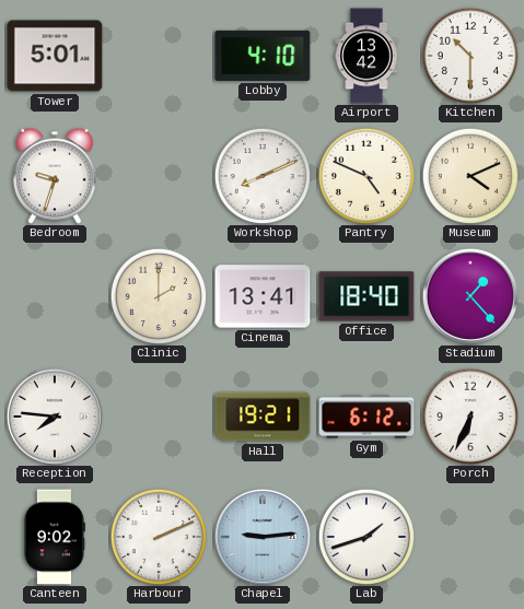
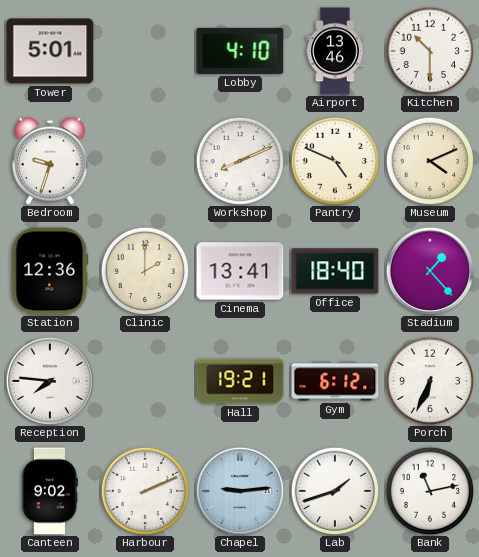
Airport: 13:42 -> 13:46
Station: none -> 12:36
Bank: none -> 11:13
